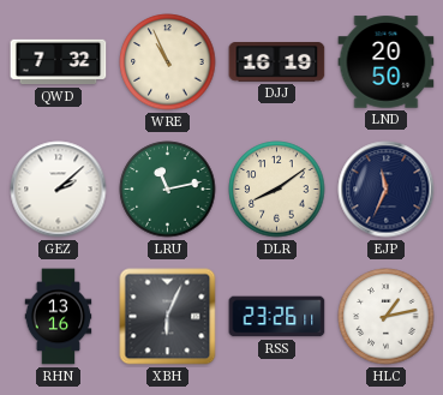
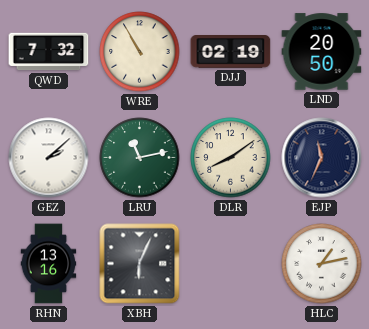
WRE: 10:56 -> 10:55
DJJ: 16:19 -> 02:19
RSS: 23:26 -> none
